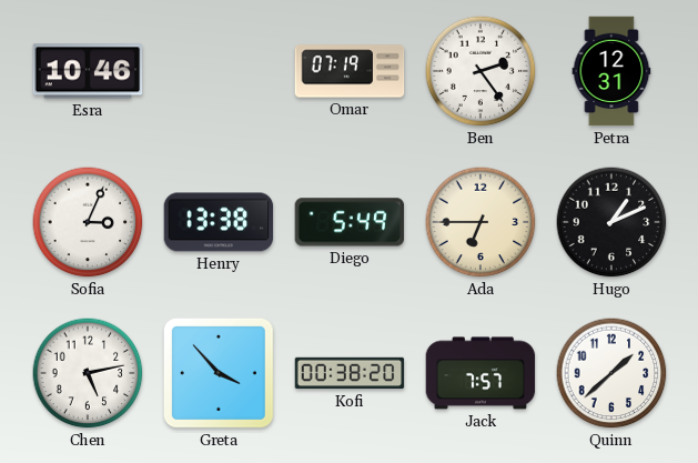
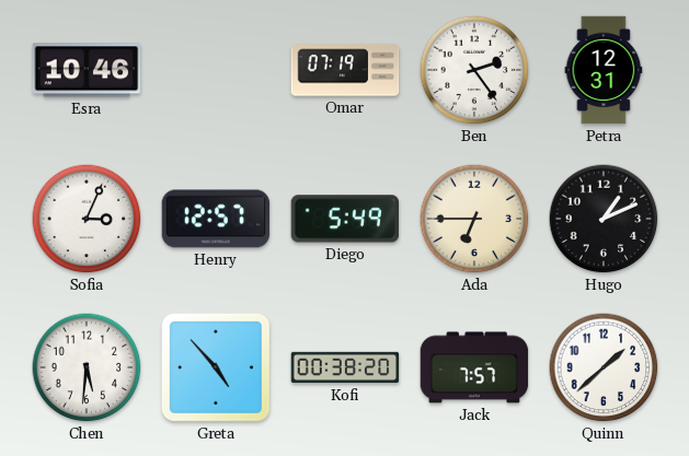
Henry: 13:38 -> 12:57
Chen: 5:13 -> 5:31
Greta: 3:53 -> 4:53
